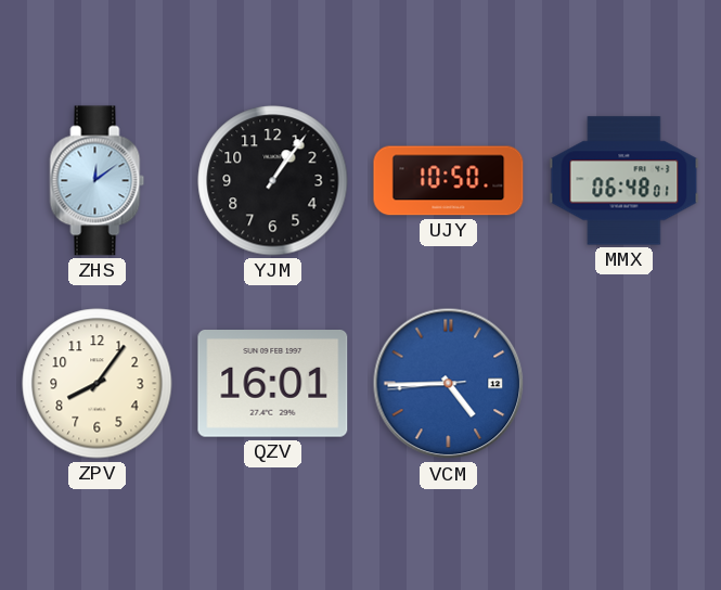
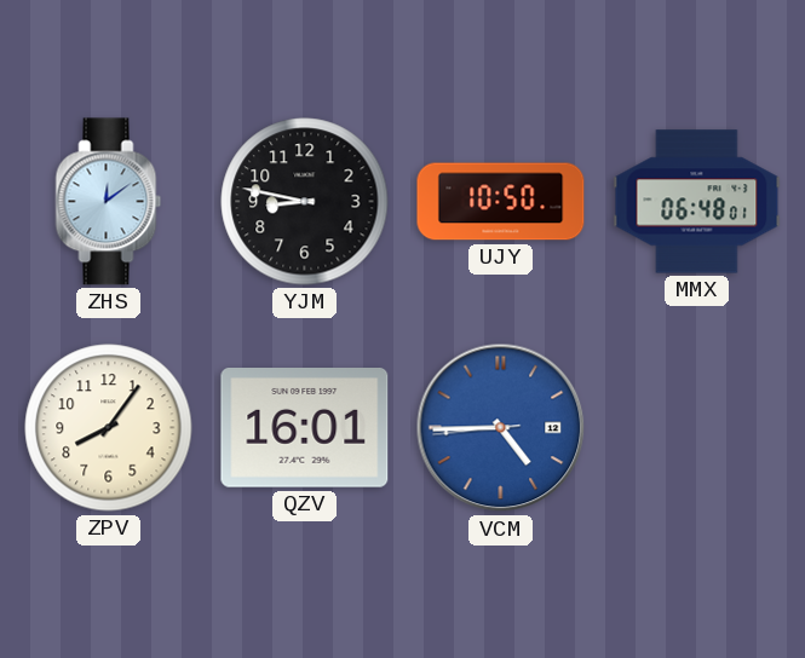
YJM: 1:06 -> 8:47
